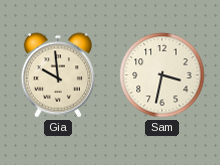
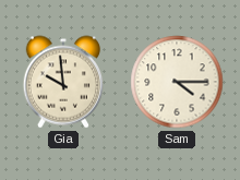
Sam: 3:32 -> 4:15
